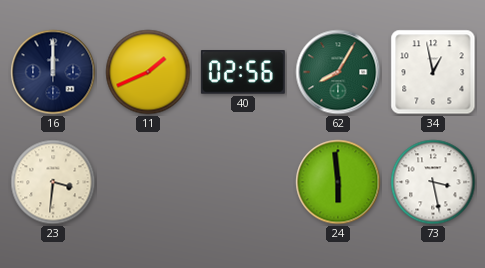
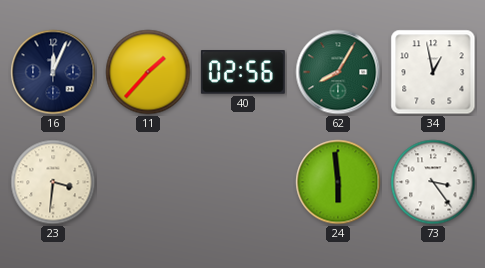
16: 12:00 -> 12:04
11: 1:41 -> 1:37
73: 3:28 -> 3:24
